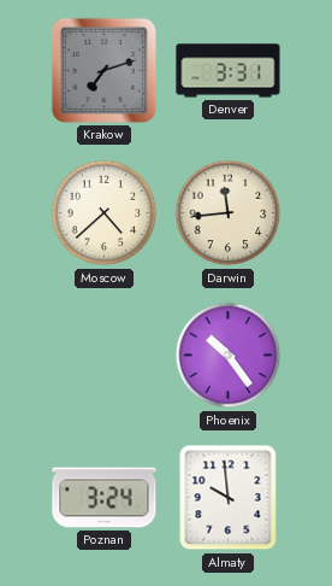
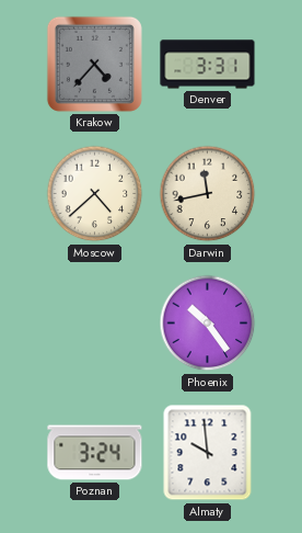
Krakow: 7:12 -> 4:37
Darwin: 11:44 -> 11:43
